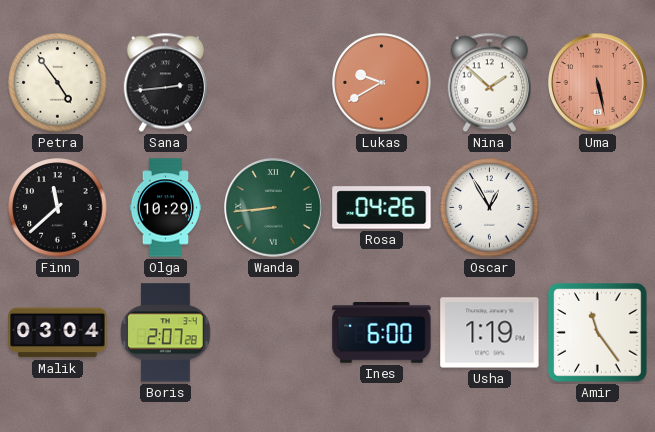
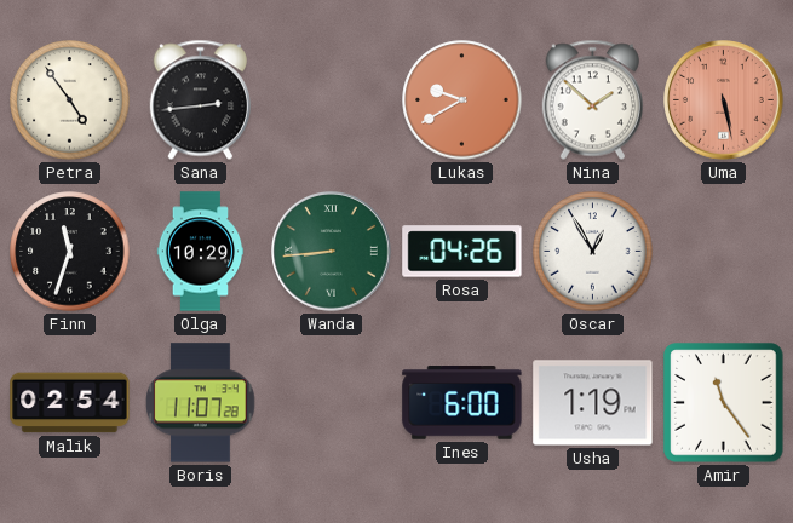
Finn: 11:38 -> 11:33
Malik: 03:04 -> 02:54
Boris: 2:07 -> 11:07
